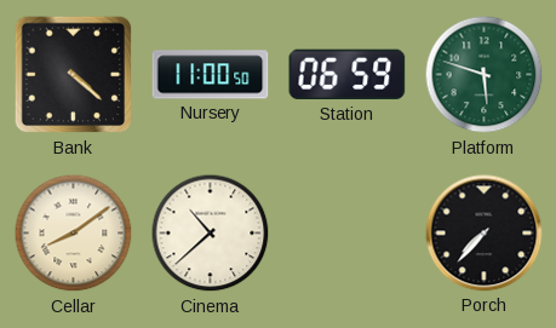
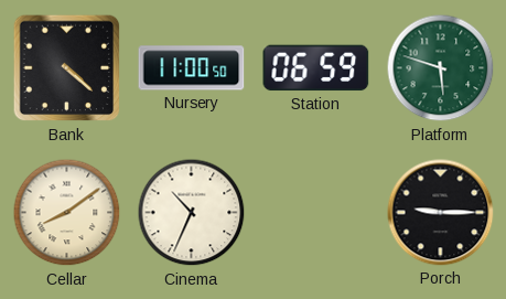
Cinema: 10:38 -> 10:34
Porch: 7:37 -> 9:15
